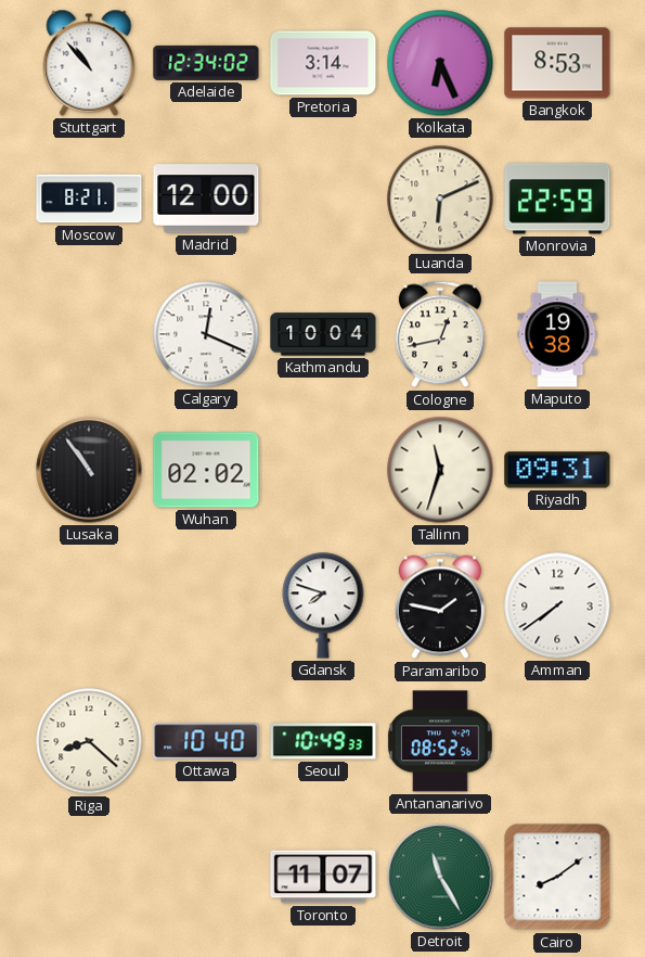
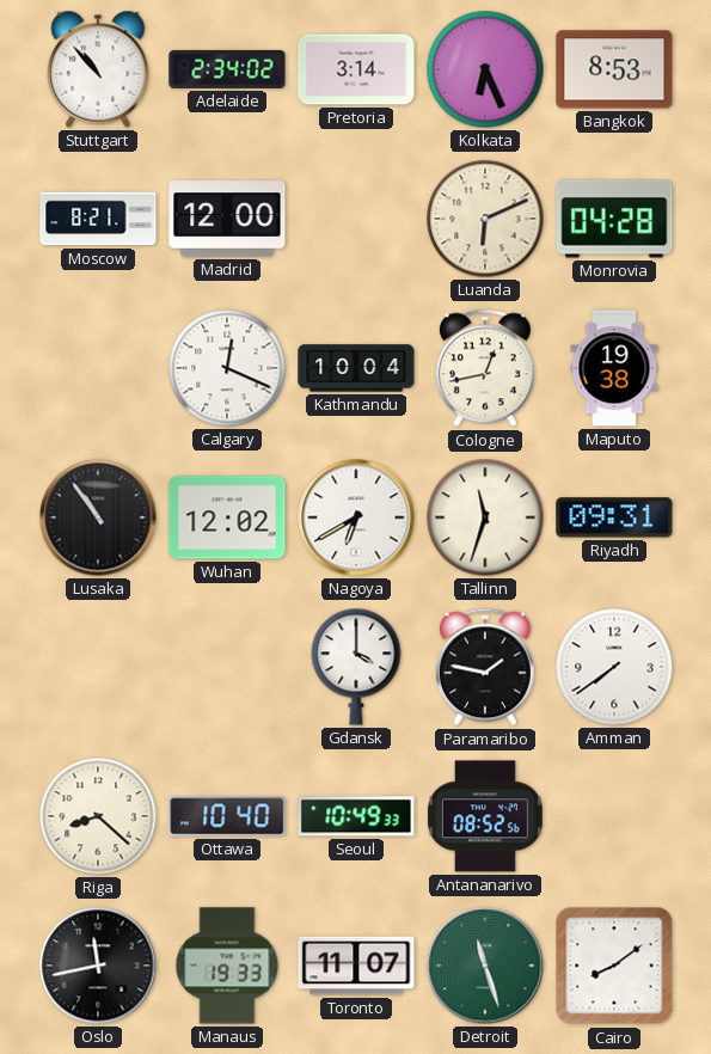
Adelaide: 12:34 -> 2:34
Monrovia: 22:59 -> 04:28
Wuhan: 02:02 -> 12:02
Nagoya: none -> 6:40
Gdansk: 7:48 -> 4:00
Oslo: none -> 11:43
Manaus: none -> 19:33
Detroit: 11:25 -> 11:27
